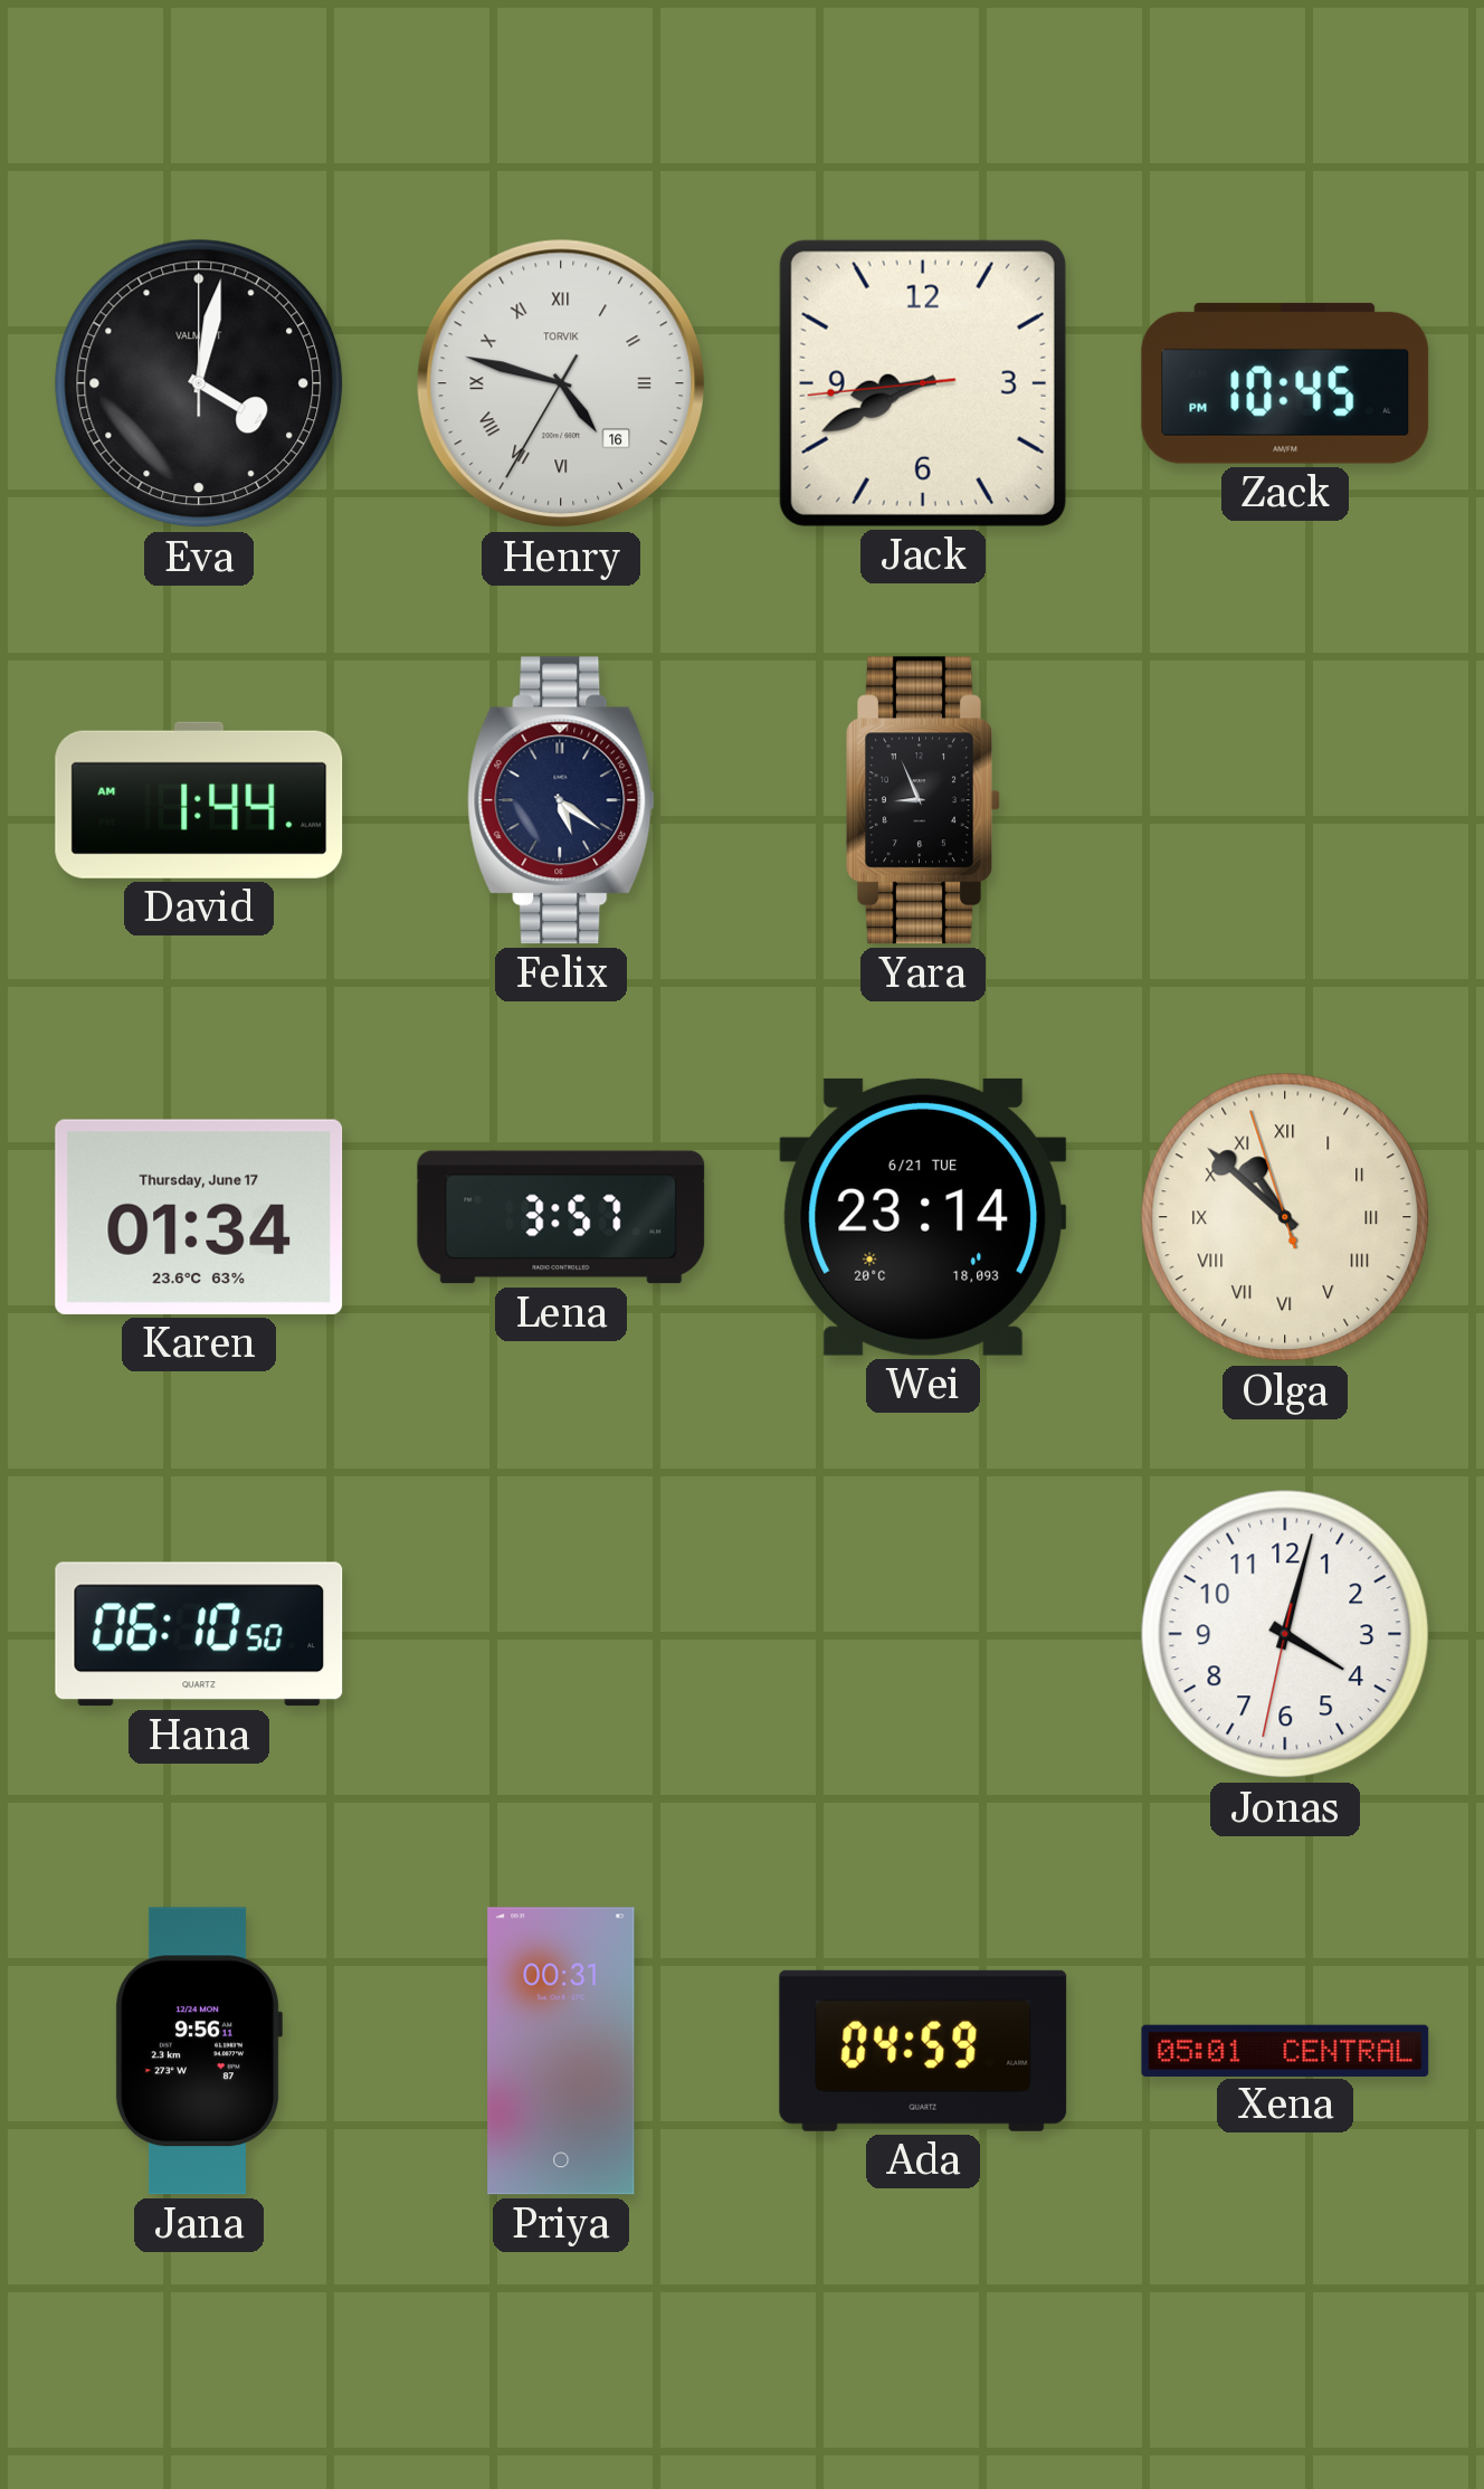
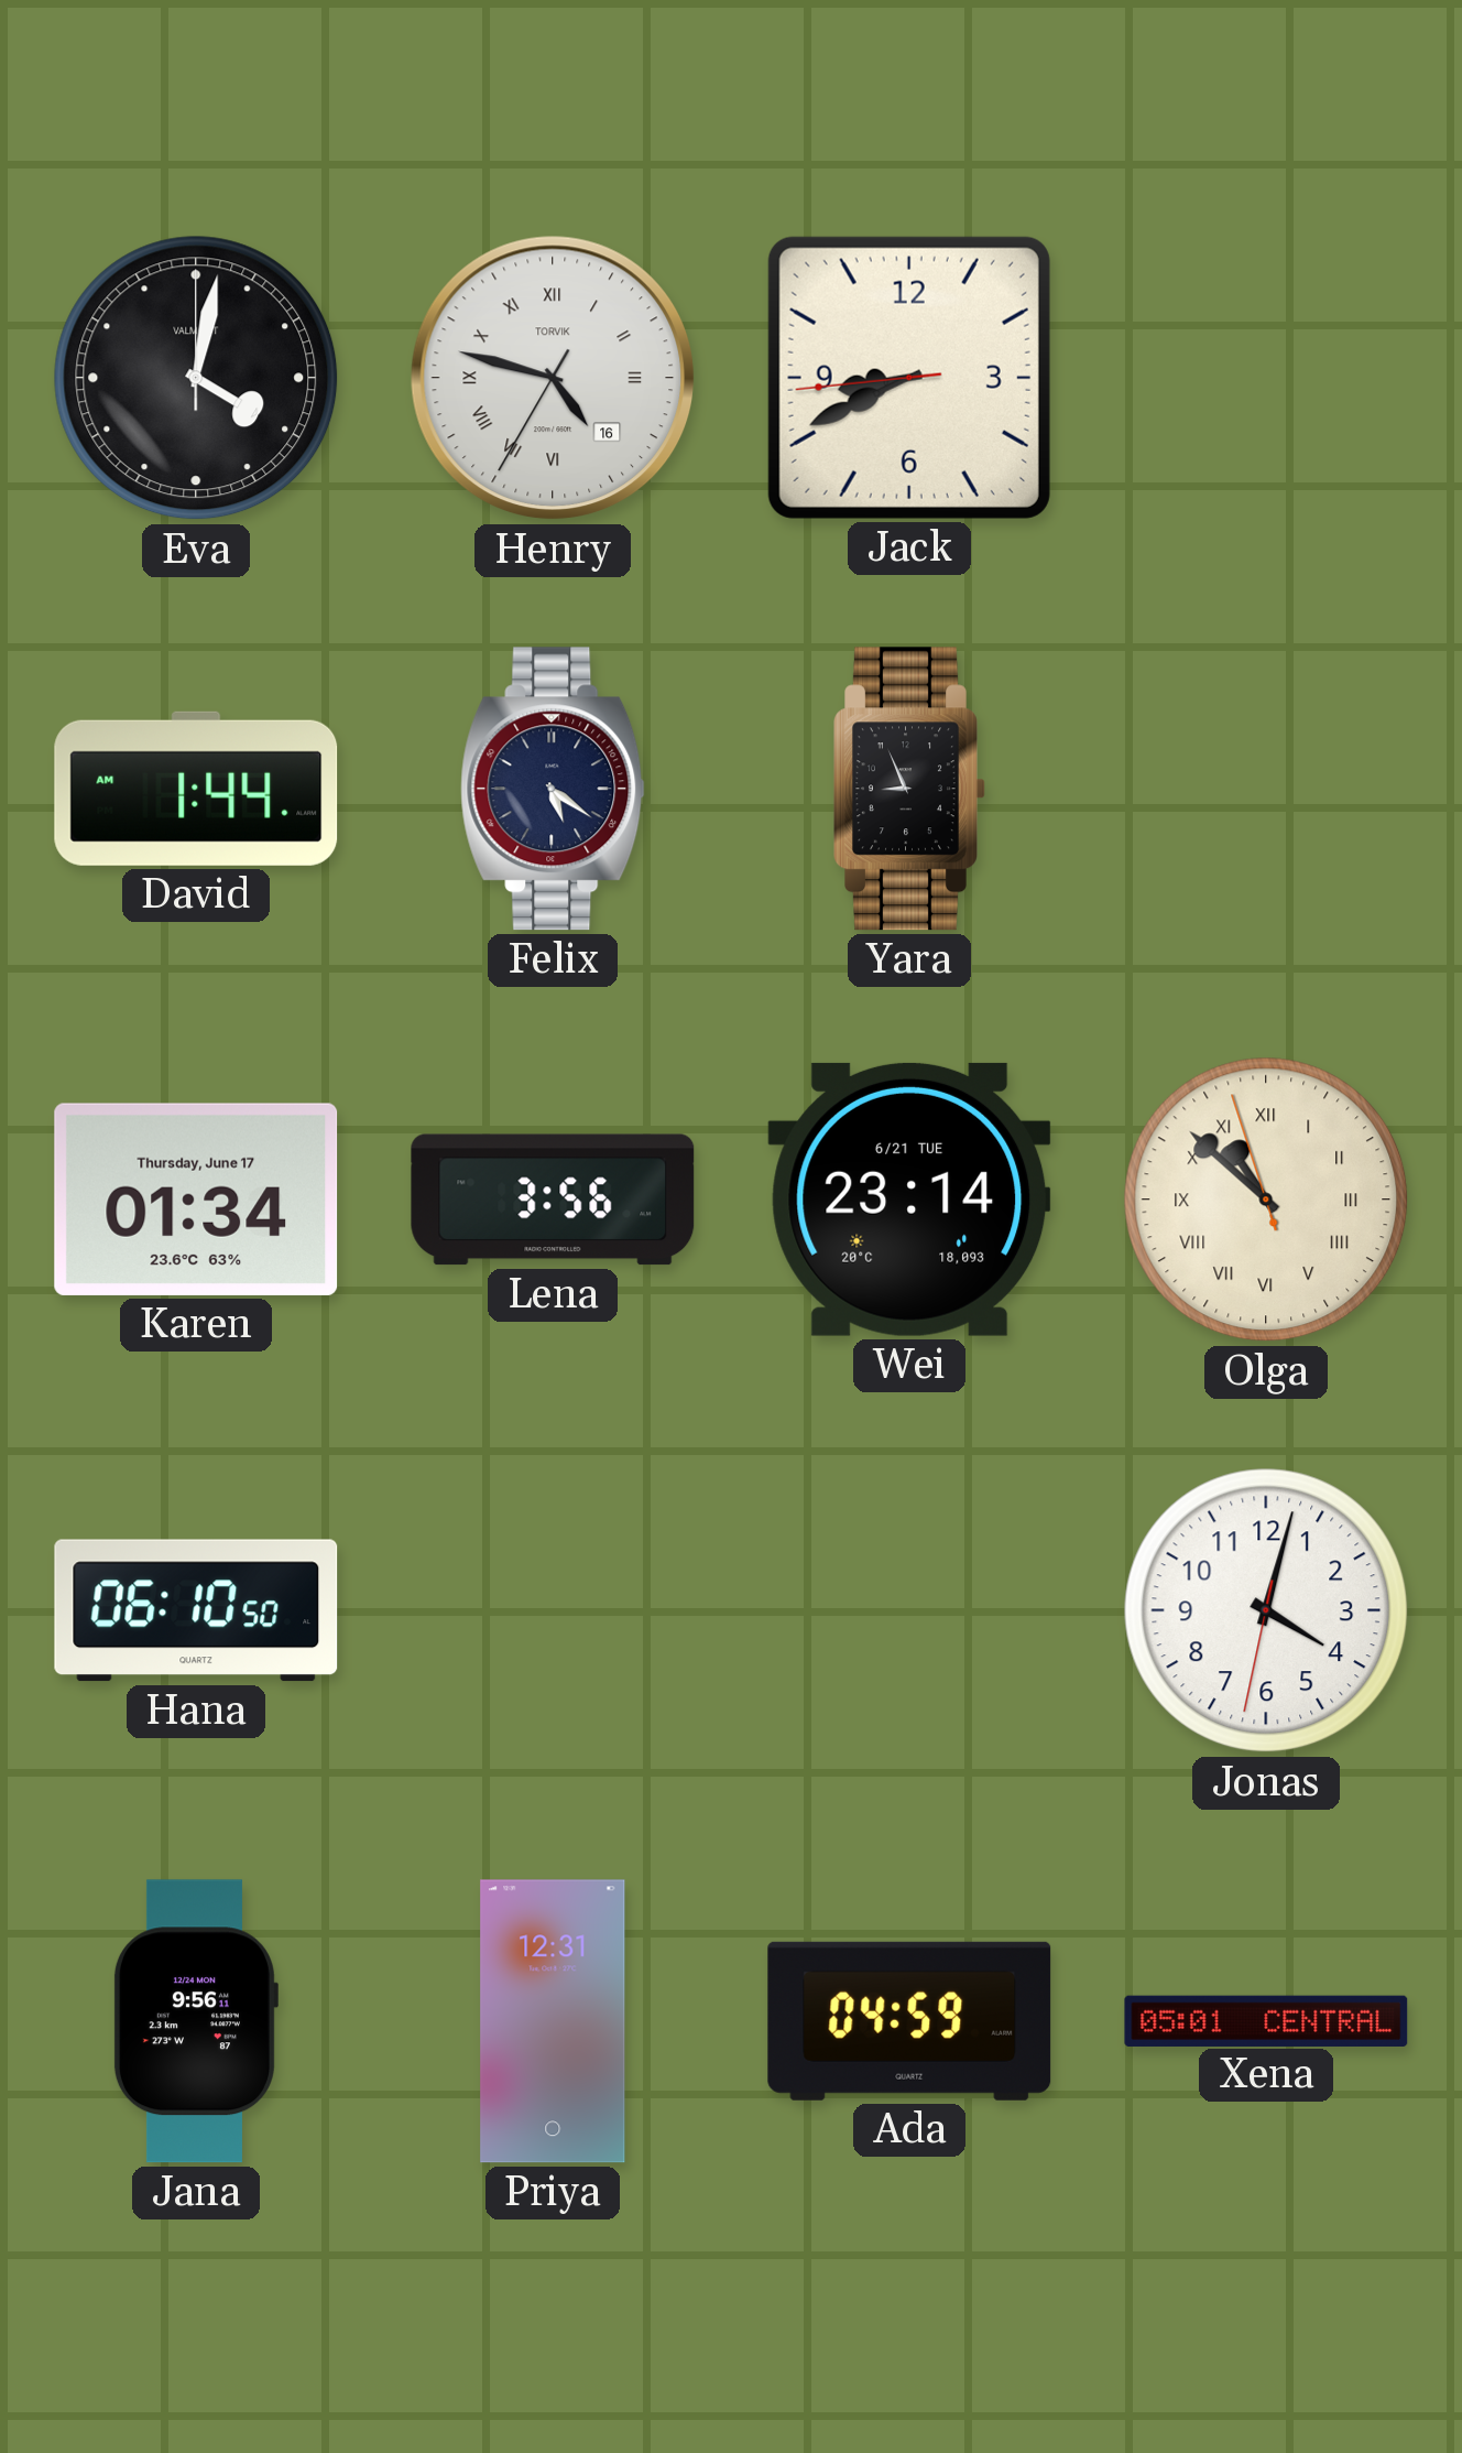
Zack: 10:45 -> none
Lena: 3:57 -> 3:56
Priya: 00:31 -> 12:31
